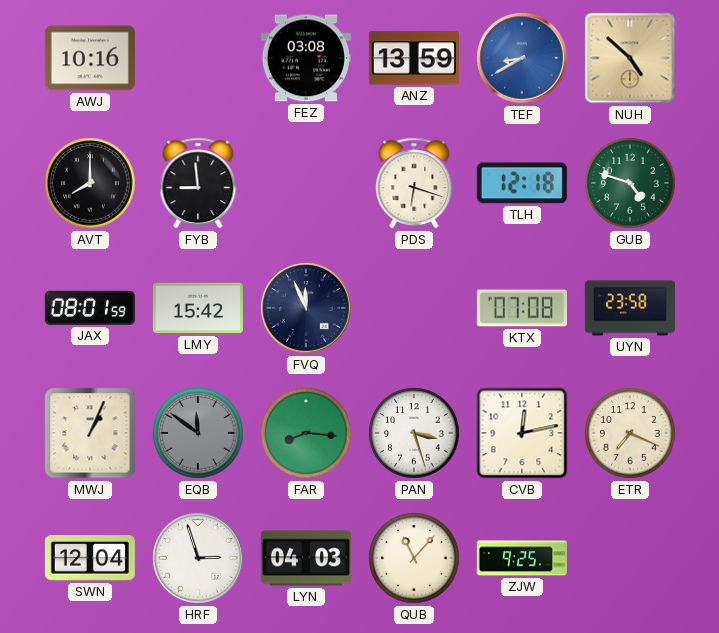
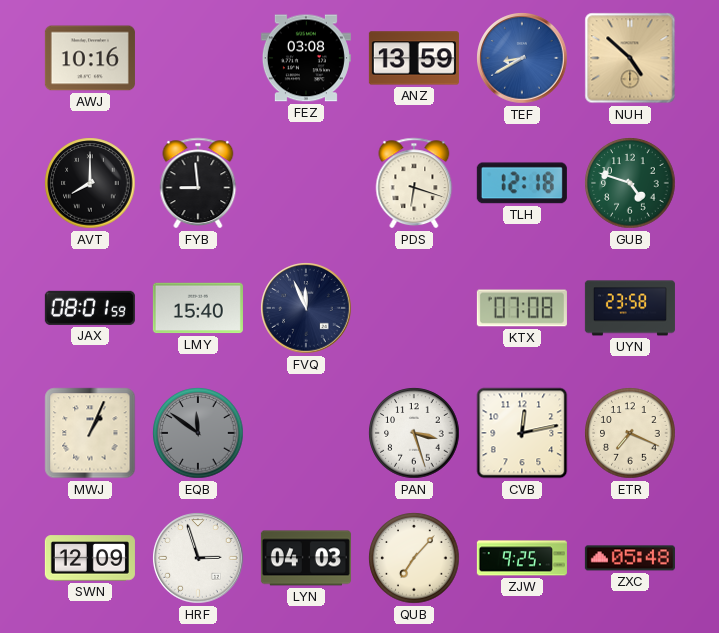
LMY: 15:42 -> 15:40
FAR: 8:16 -> none
SWN: 12:04 -> 12:09
QUB: 11:07 -> 7:07
ZXC: none -> 05:48
